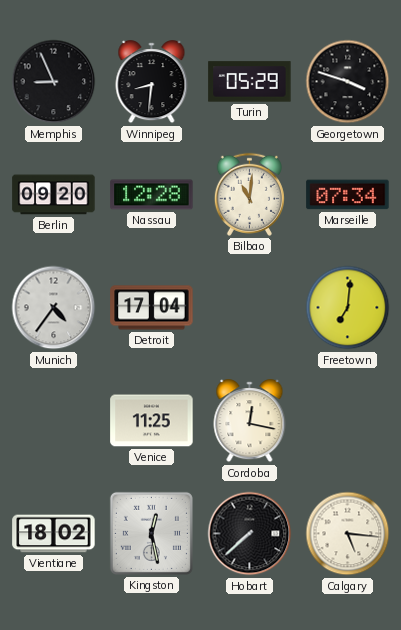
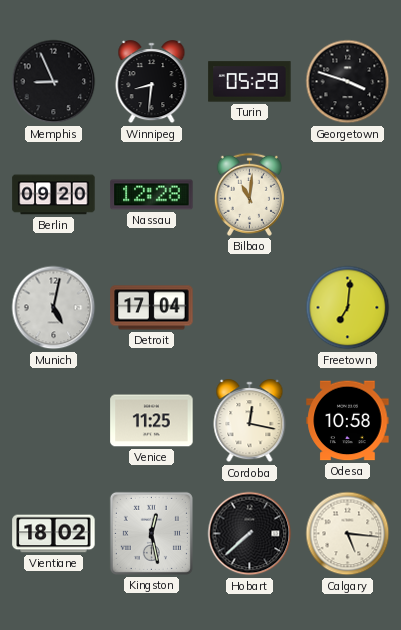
Marseille: 07:34 -> none
Munich: 4:36 -> 5:02
Odesa: none -> 10:58
